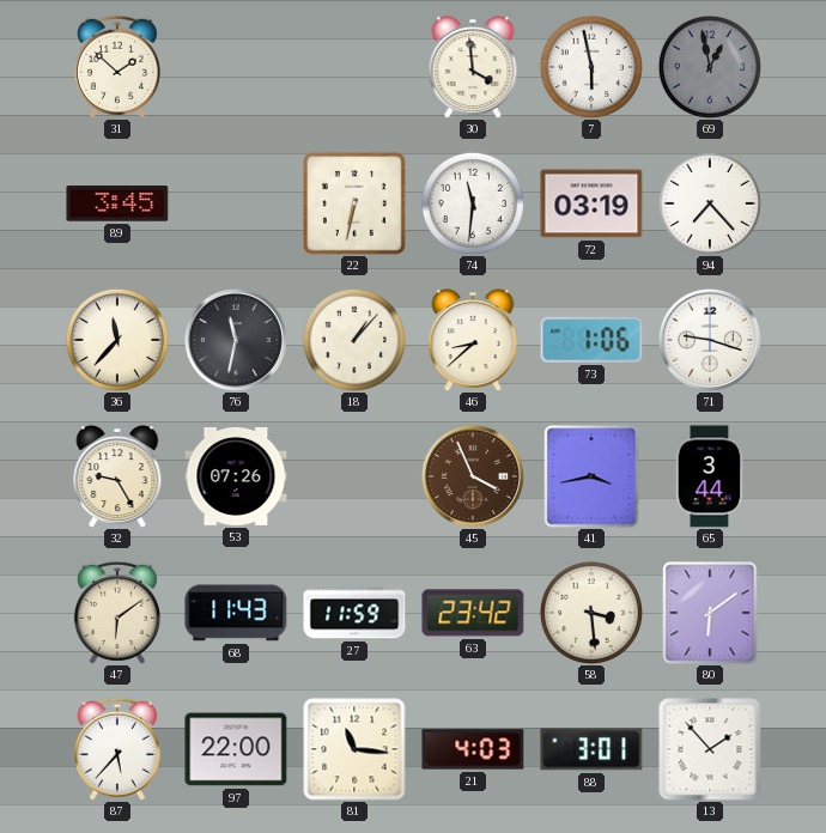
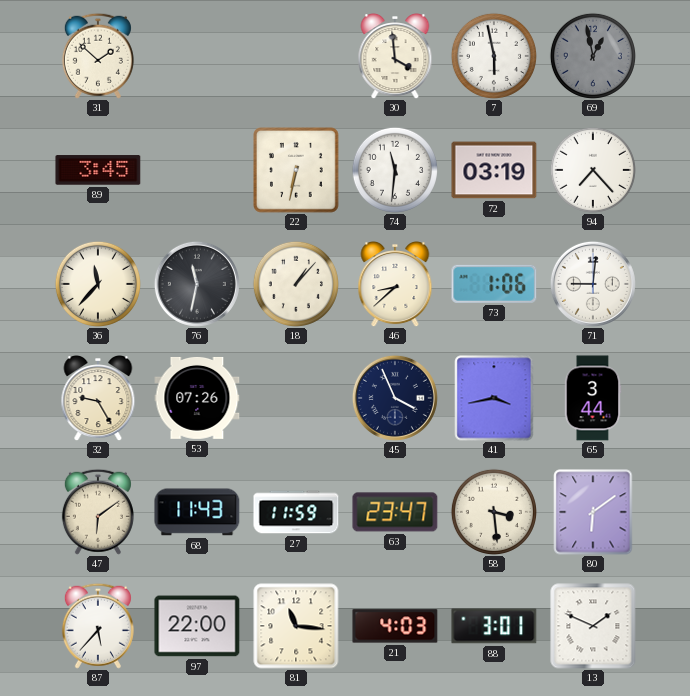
71: 9:18 -> 9:01
45 dial: brown -> navy
63: 23:42 -> 23:47
13: 1:53 -> 1:49
